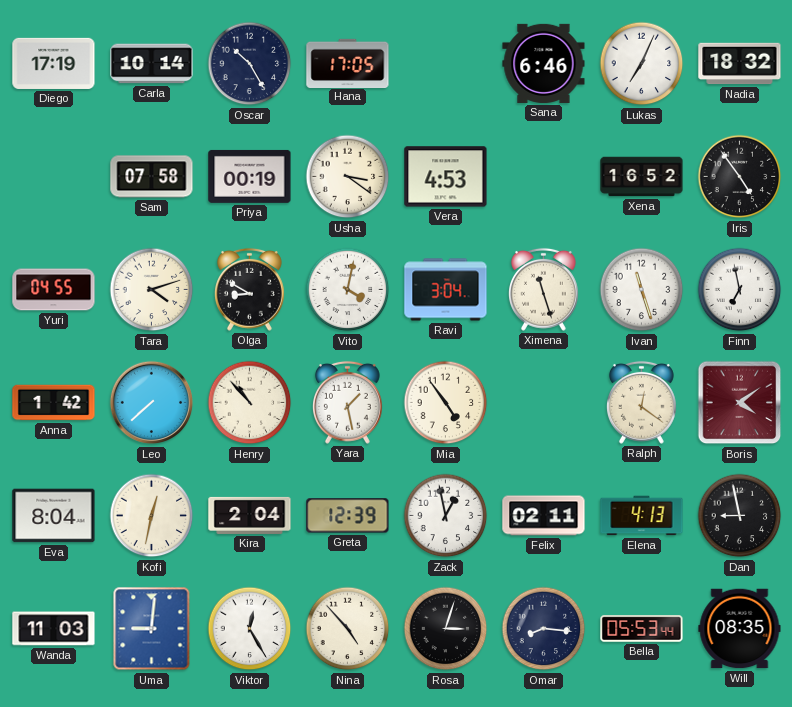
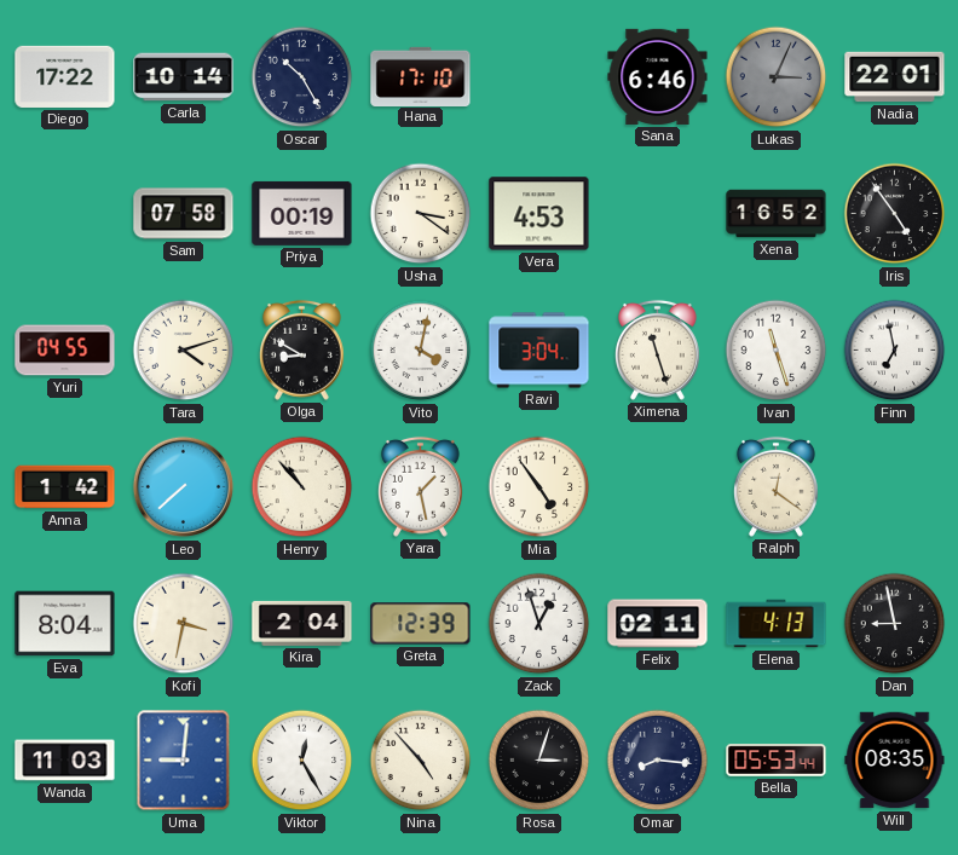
Diego: 17:19 -> 17:22
Hana: 17:05 -> 17:10
Lukas: 7:04 -> 3:04
Lukas dial: white -> grey
Nadia: 18:32 -> 22:01
Boris: 4:09 -> none
Kofi: 12:32 -> 3:32
Zack: 12:58 -> 12:57
